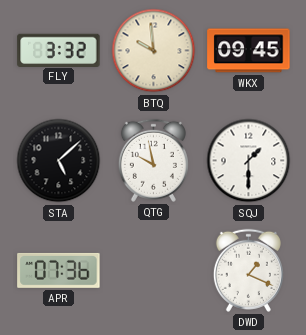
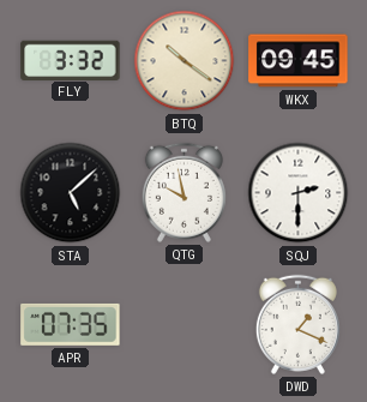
BTQ: 9:59 -> 10:21
SQJ: 1:30 -> 2:30
APR: 07:36 -> 07:35
